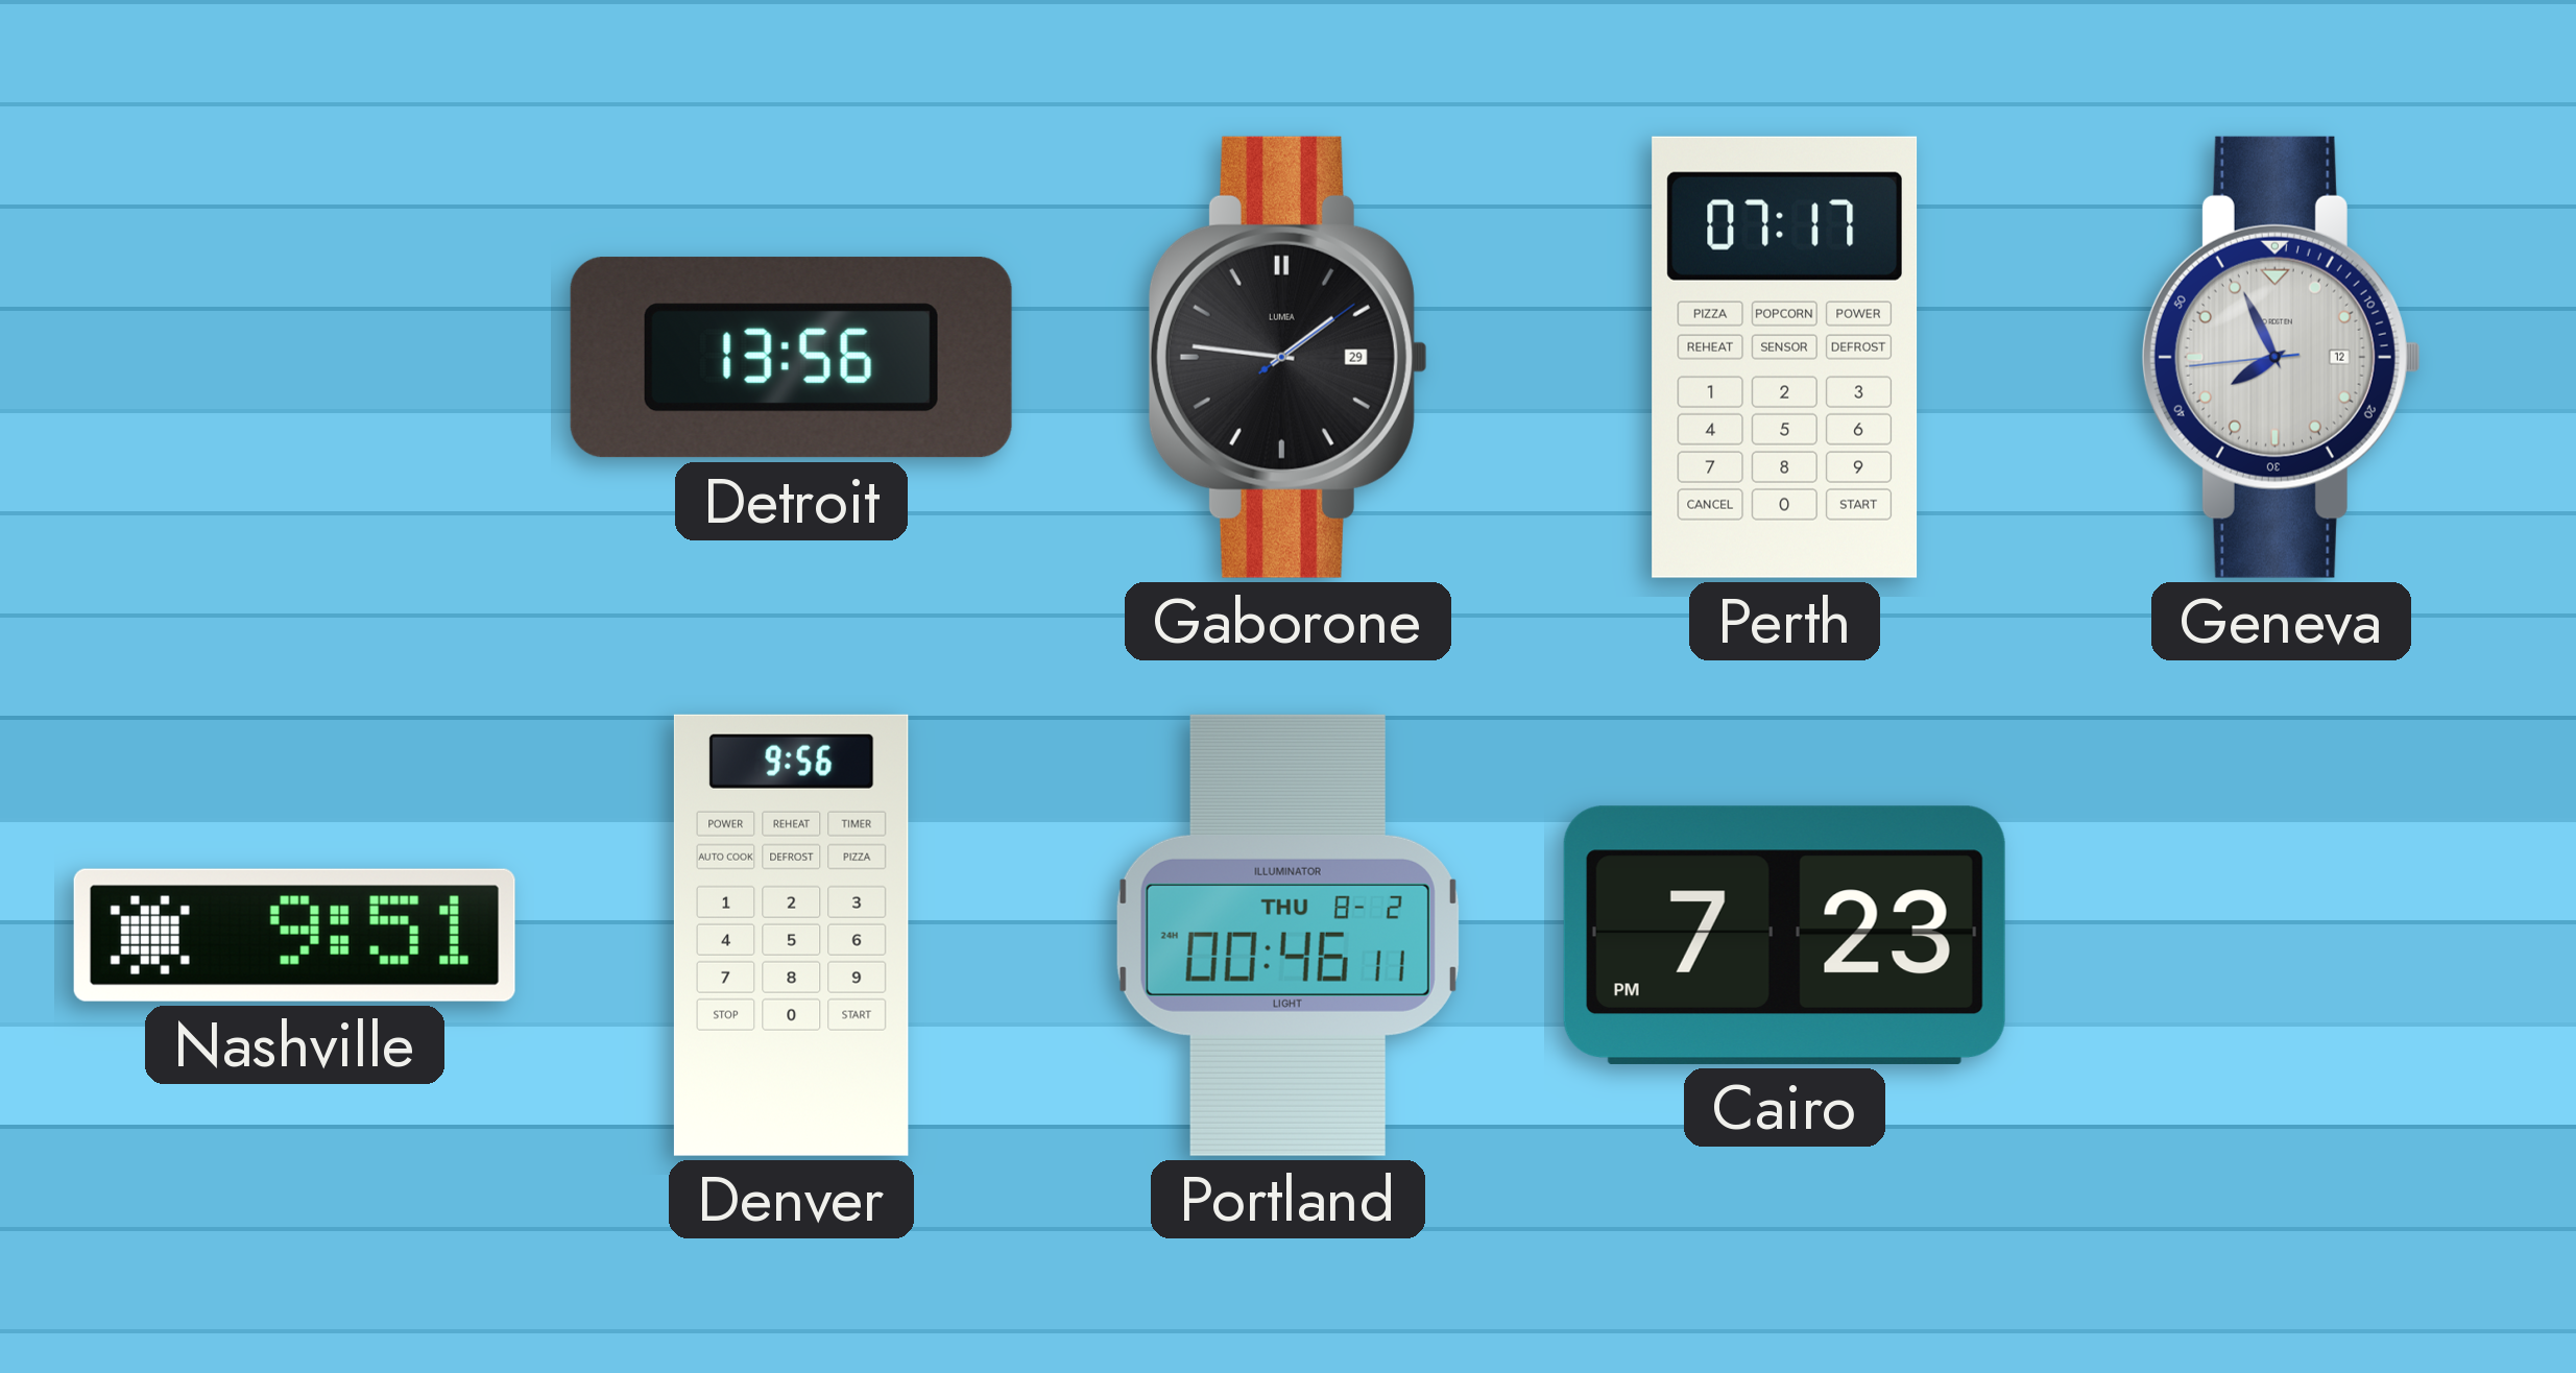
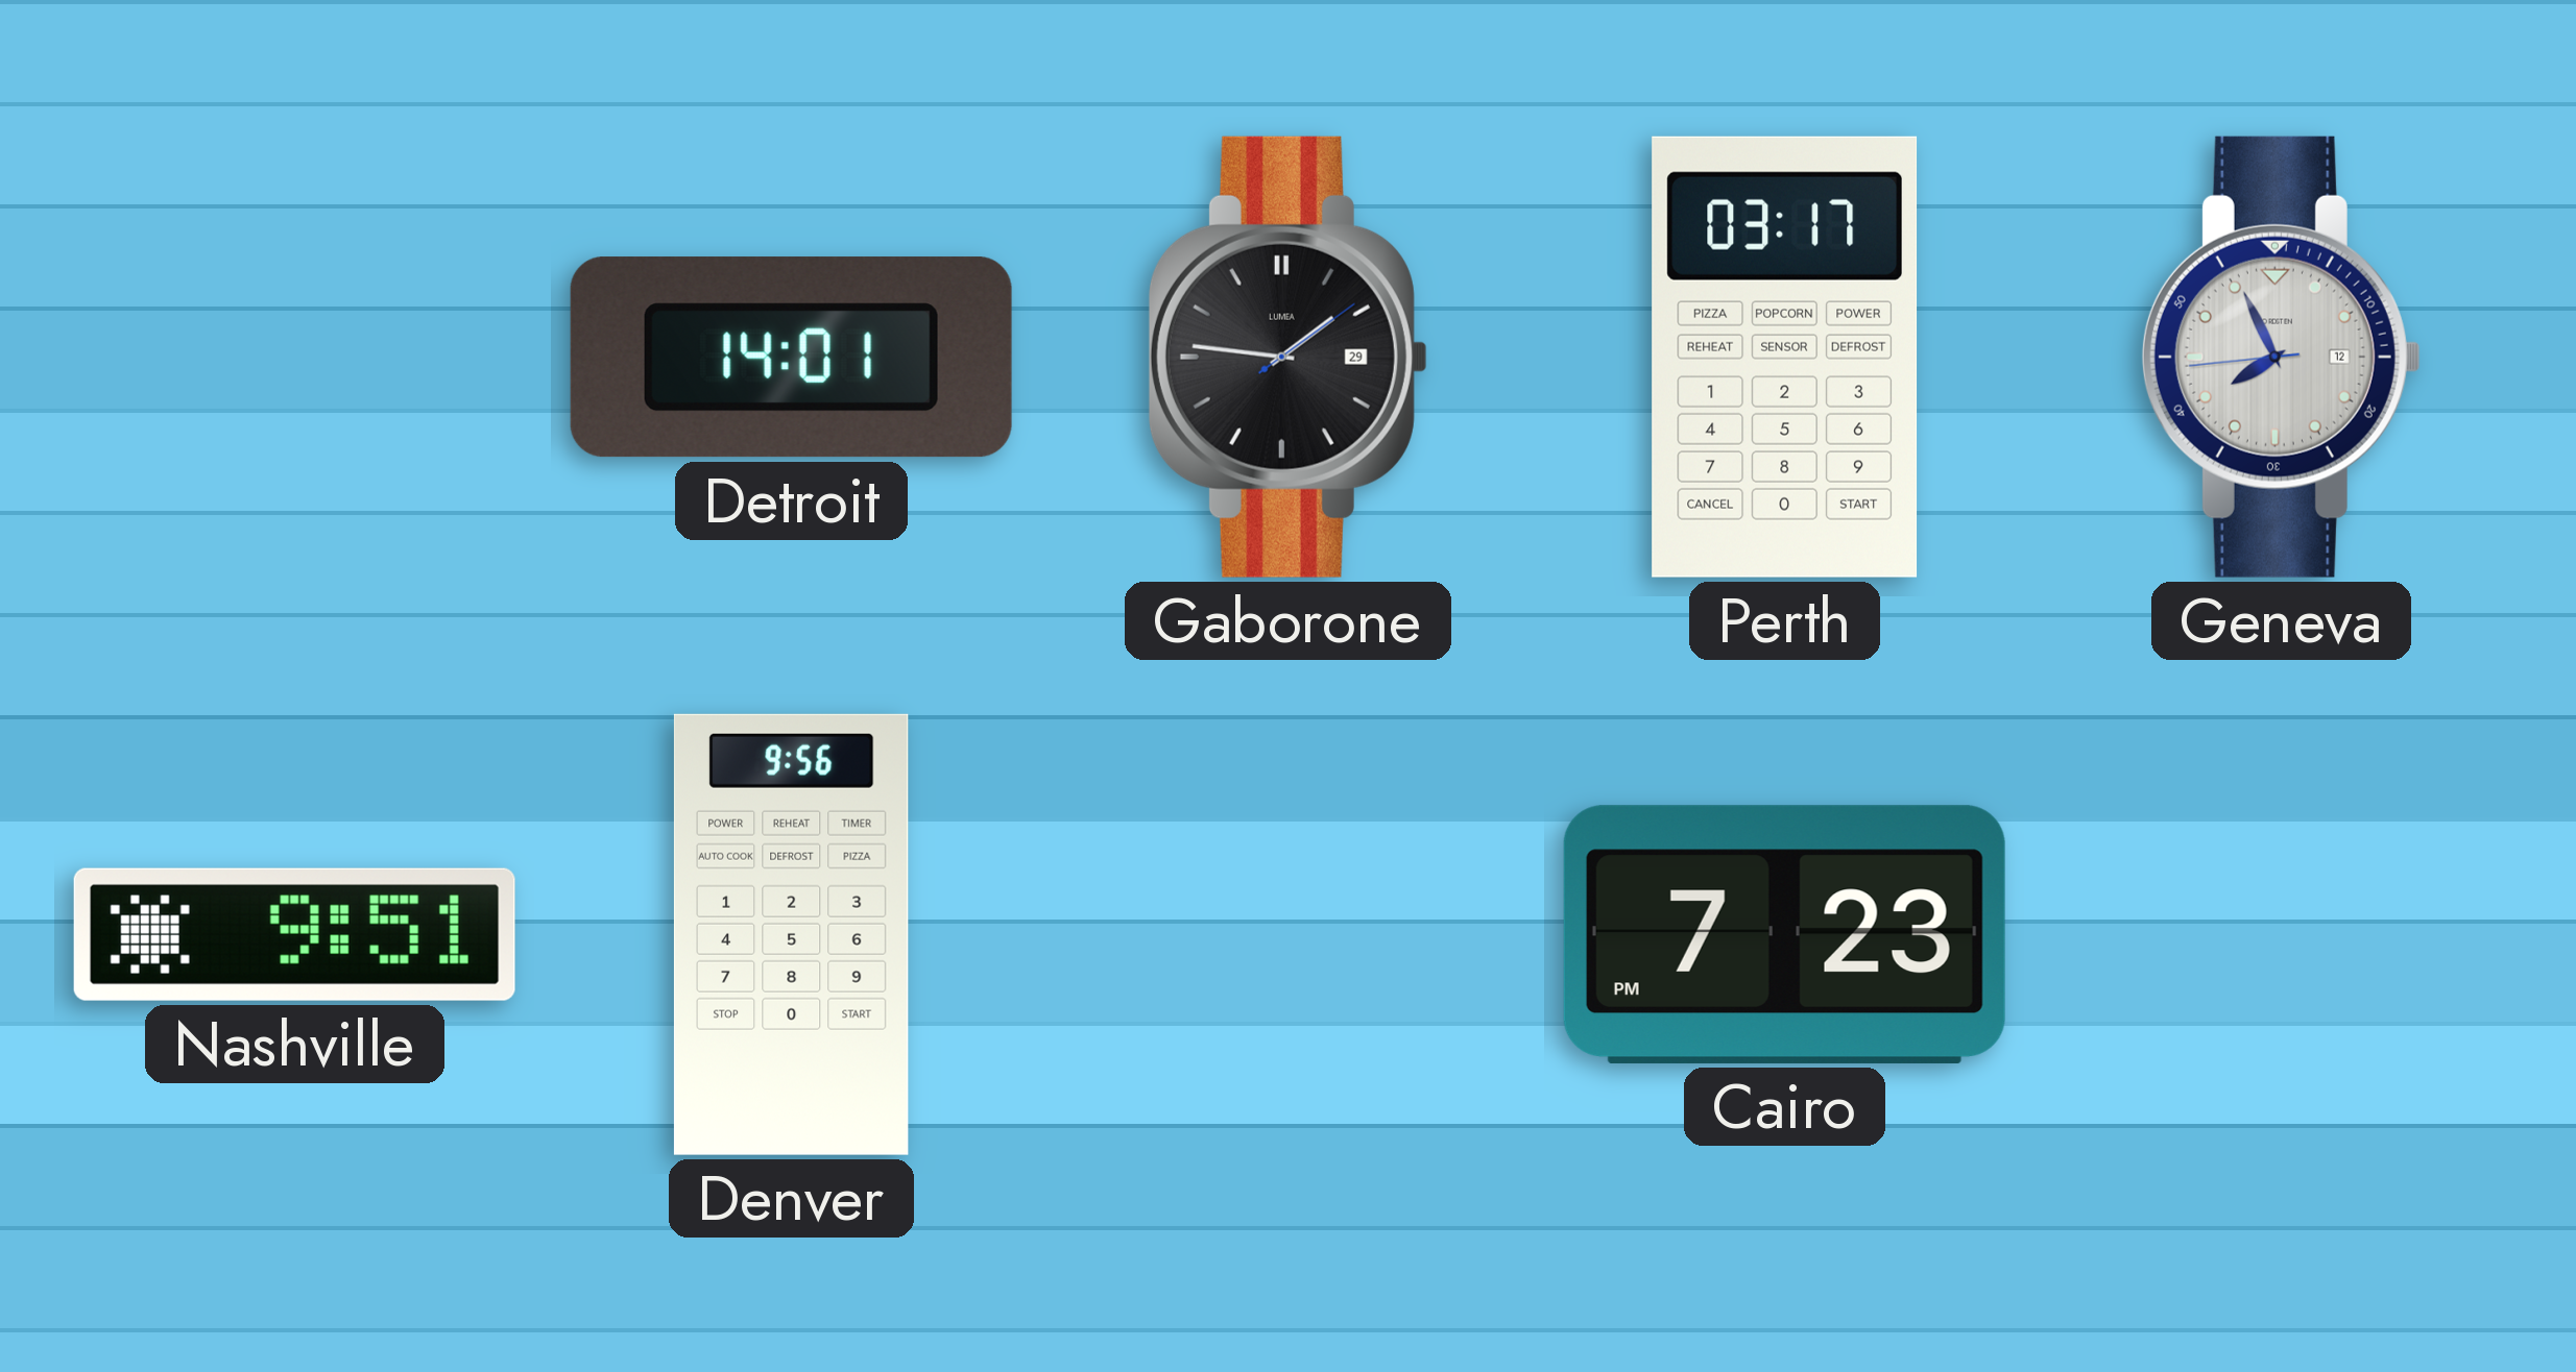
Detroit: 13:56 -> 14:01
Perth: 07:17 -> 03:17
Portland: 00:46 -> none
